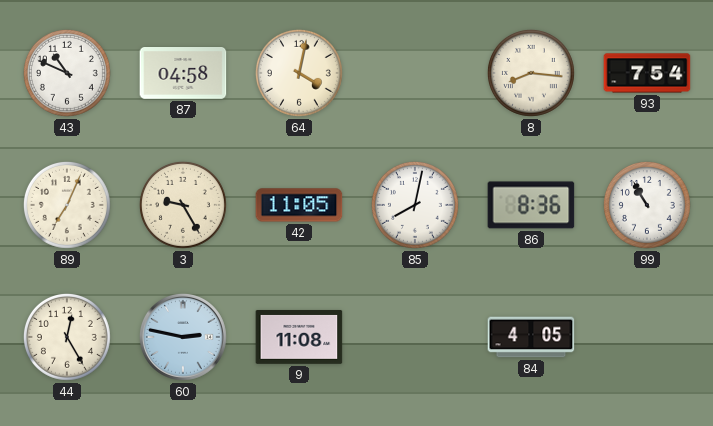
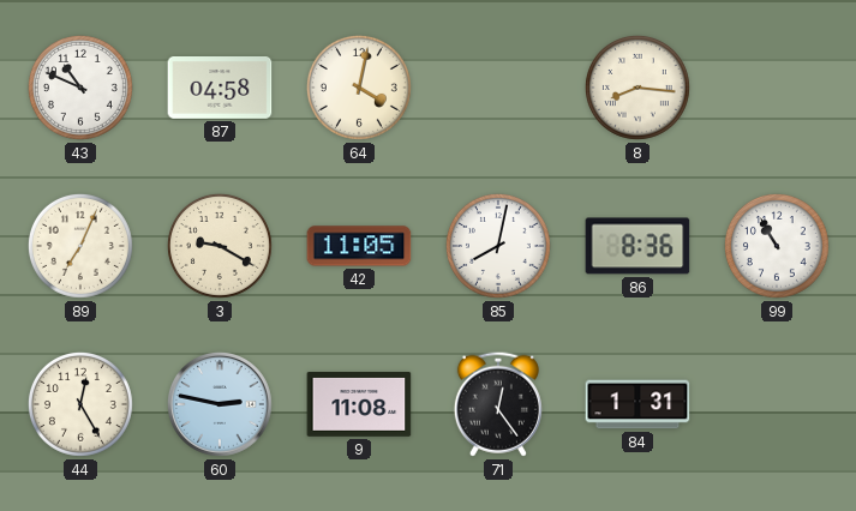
93: 7:54 -> none
3: 9:25 -> 9:20
71: none -> 12:24
84: 4:05 -> 1:31
